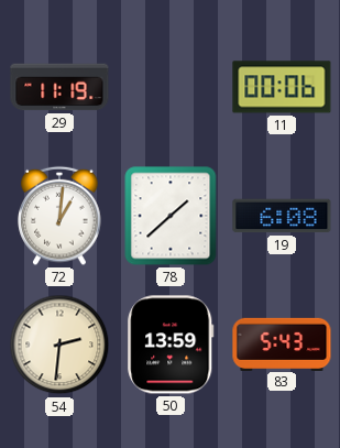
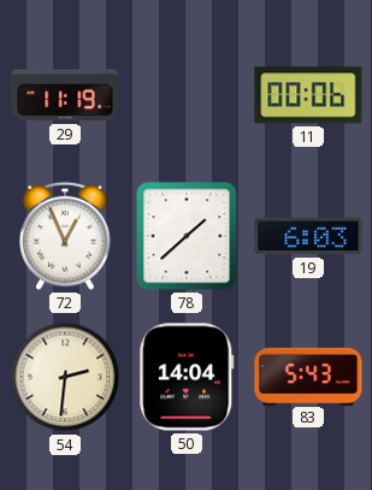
72: 1:01 -> 12:56
19: 6:08 -> 6:03
50: 13:59 -> 14:04
